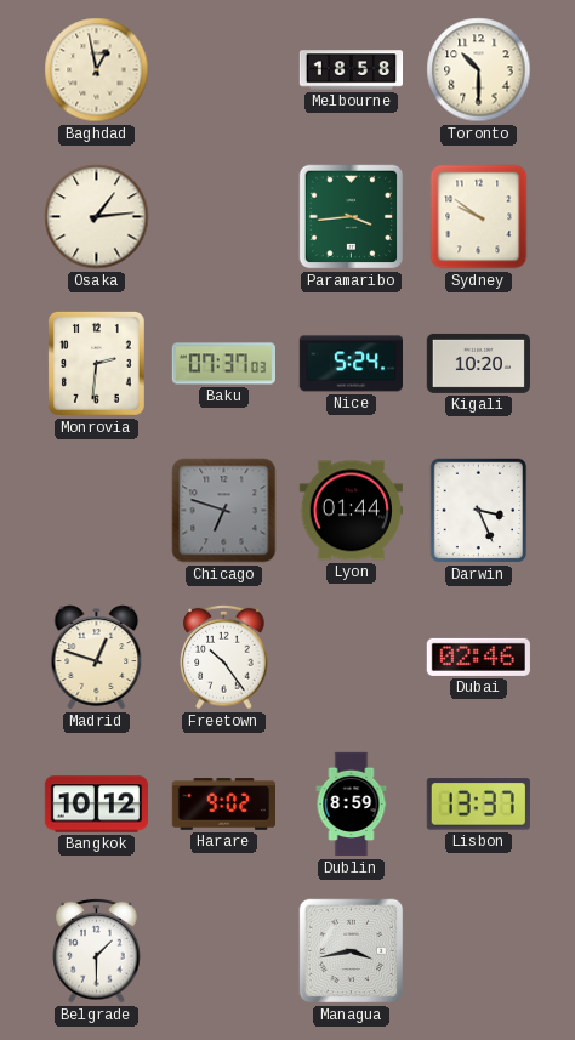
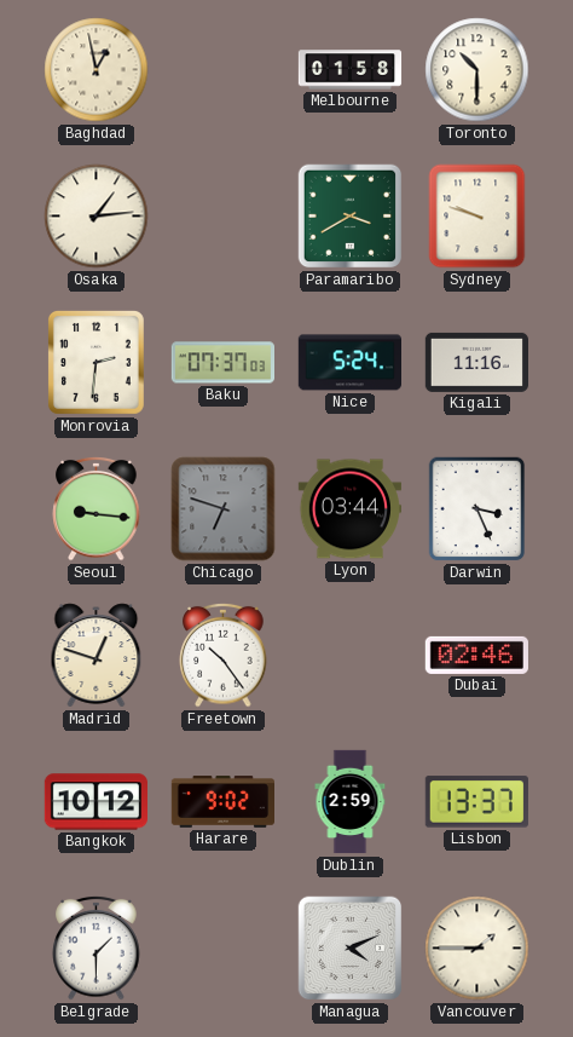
Melbourne: 18:58 -> 01:58
Paramaribo: 3:44 -> 3:40
Sydney: 9:51 -> 9:48
Kigali: 10:20 -> 11:16
Seoul: none -> 9:16
Lyon: 01:44 -> 03:44
Dublin: 8:59 -> 2:59
Managua: 3:43 -> 4:11
Vancouver: none -> 1:45
